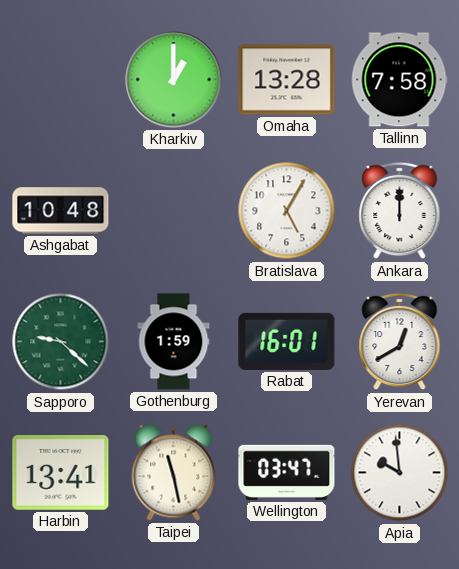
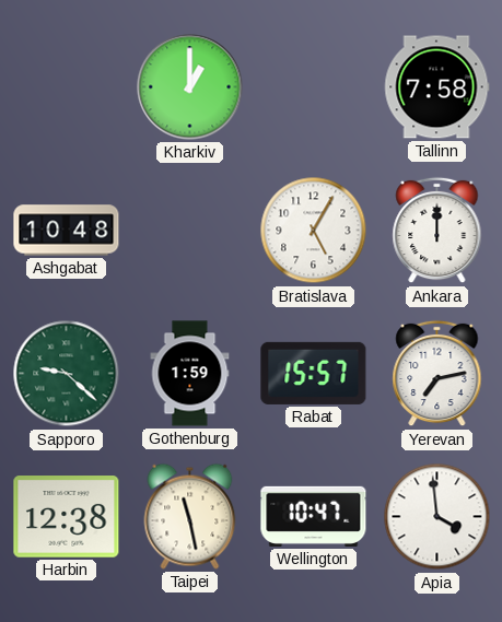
Omaha: 13:28 -> none
Rabat: 16:01 -> 15:57
Yerevan: 12:40 -> 7:13
Harbin: 13:41 -> 12:38
Wellington: 03:47 -> 10:47
Apia: 9:59 -> 3:59
